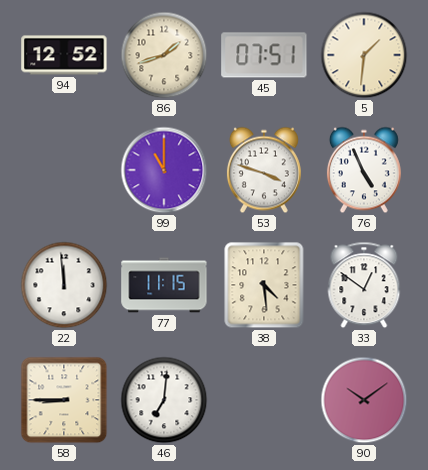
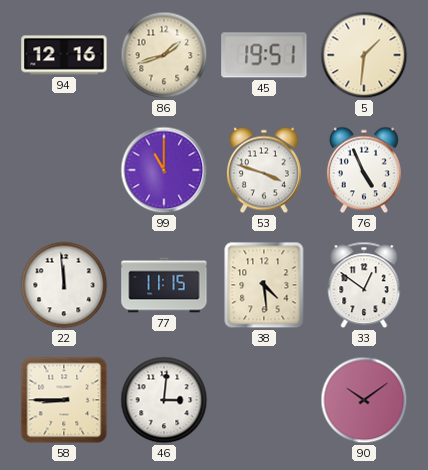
94: 12:52 -> 12:16
45: 07:51 -> 19:51
46: 7:01 -> 3:01
